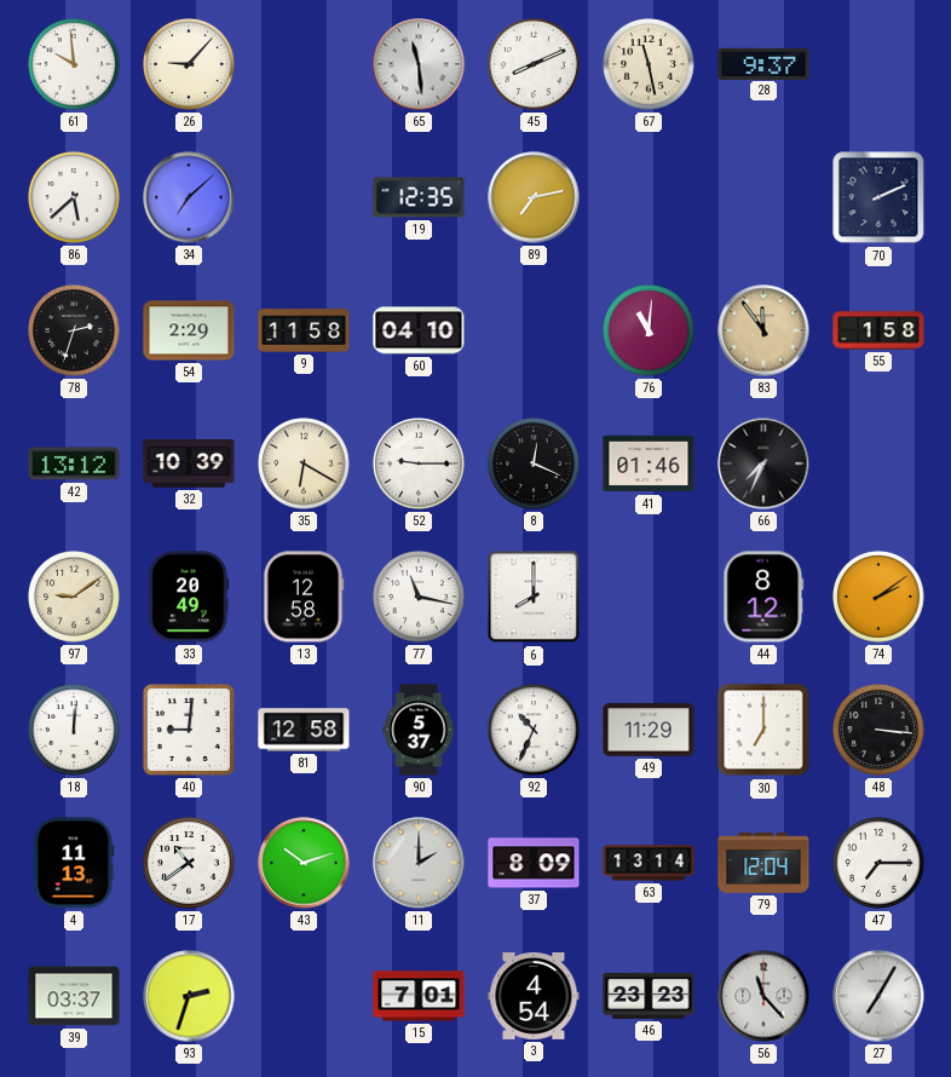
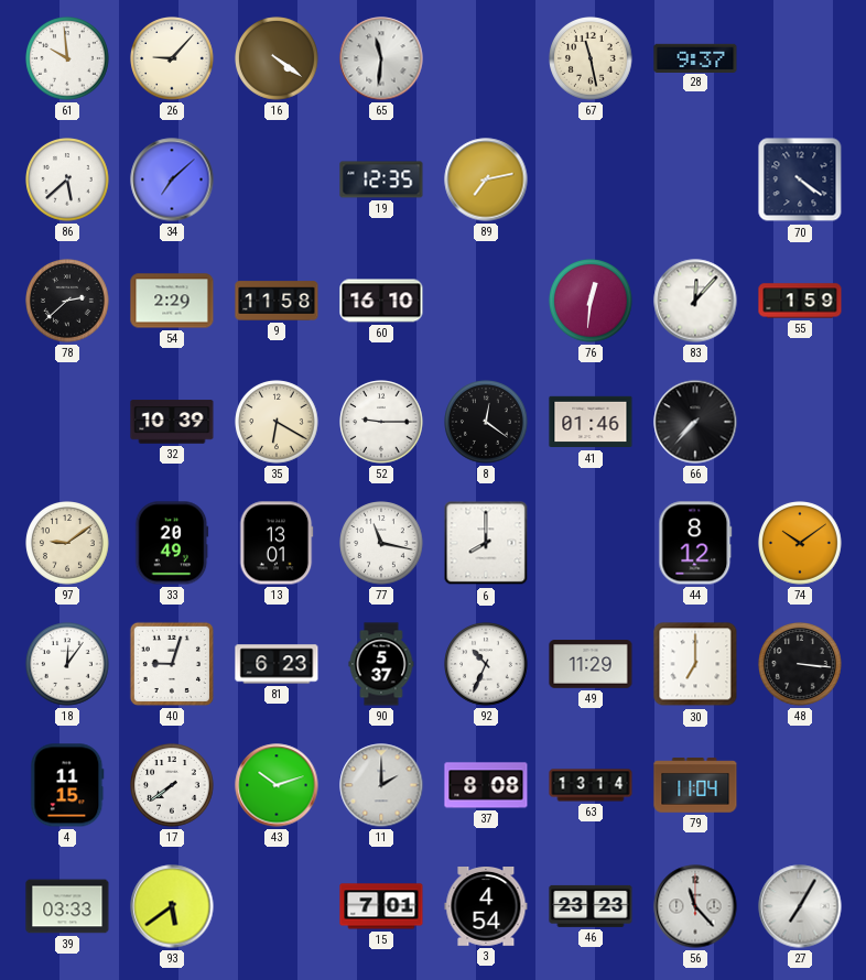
16: none -> 4:21
65: 11:29 -> 11:31
45: 8:11 -> none
70: 2:11 -> 4:21
78: 2:33 -> 2:38
60: 04:10 -> 16:10
76: 11:01 -> 12:31
83: 11:54 -> 12:07
83 dial: champagne -> white
55: 1:58 -> 1:59
42: 13:12 -> none
8: 12:19 -> 12:21
66: 7:34 -> 7:37
13: 12:58 -> 13:01
74: 2:09 -> 10:09
18: 12:01 -> 12:06
40: 9:01 -> 9:03
81: 12:58 -> 6:23
4: 11:13 -> 11:15
17: 10:39 -> 7:39
37: 8:09 -> 8:08
79: 12:04 -> 11:04
47: 7:15 -> none
39: 03:37 -> 03:33
93: 2:33 -> 5:39
